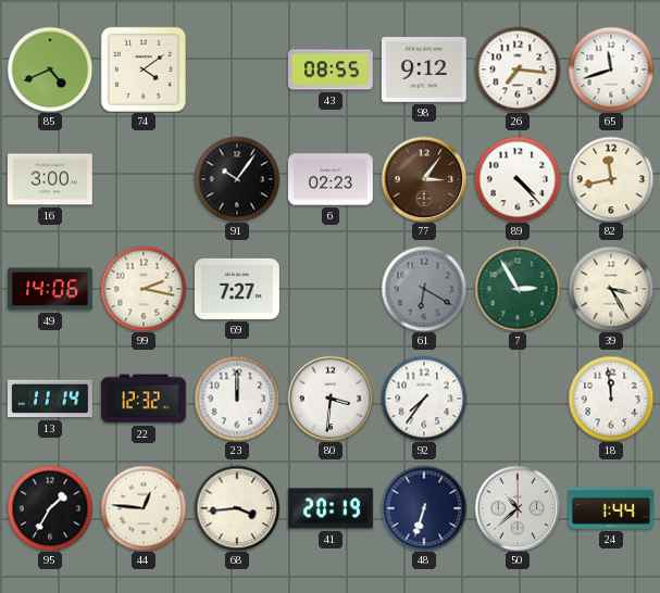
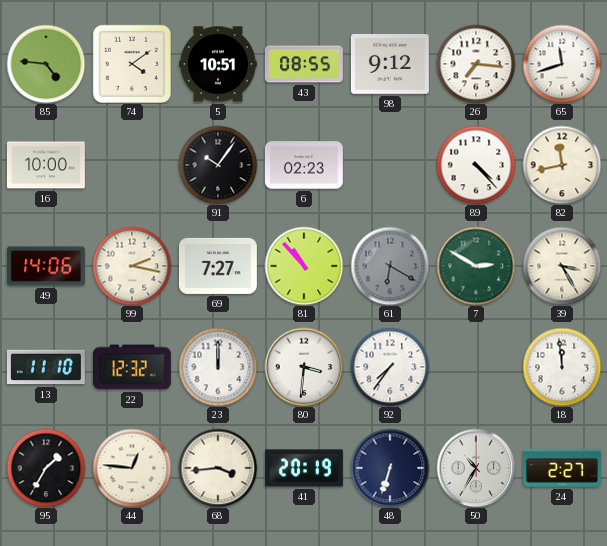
85: 4:41 -> 4:46
5: none -> 10:51
16: 3:00 -> 10:00
77: 3:06 -> none
81: none -> 10:53
7: 2:55 -> 2:50
13: 11:14 -> 11:10
50: 10:38 -> 10:35
24: 1:44 -> 2:27
